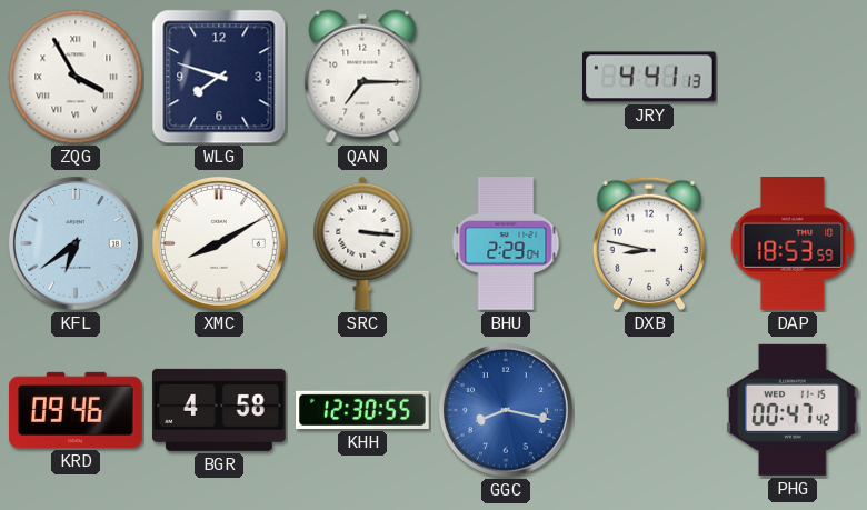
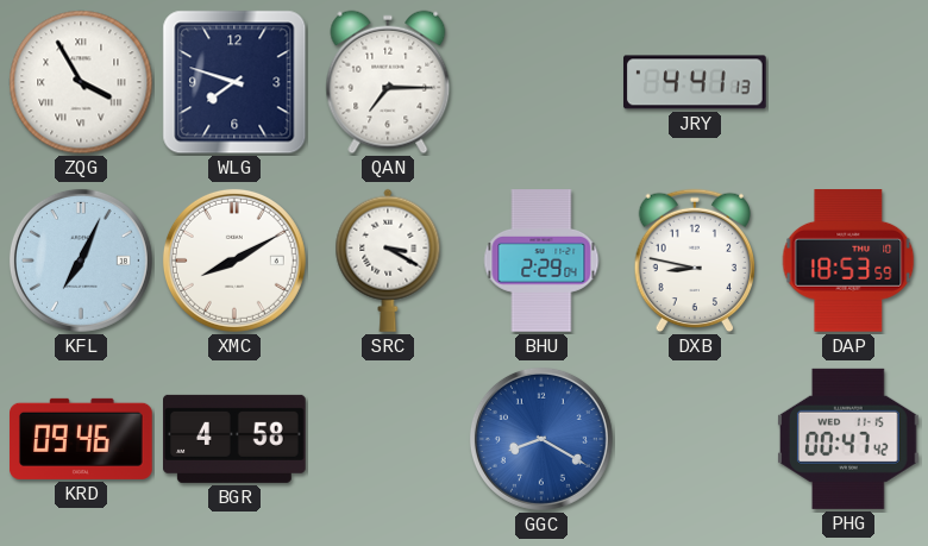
KFL: 6:39 -> 7:04
SRC: 3:16 -> 3:20
KHH: 12:30 -> none
GGC: 8:17 -> 8:20
